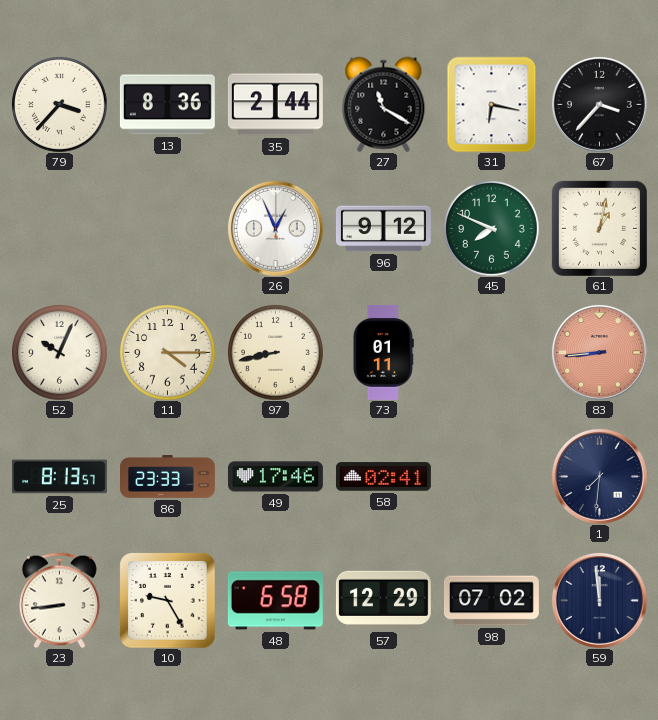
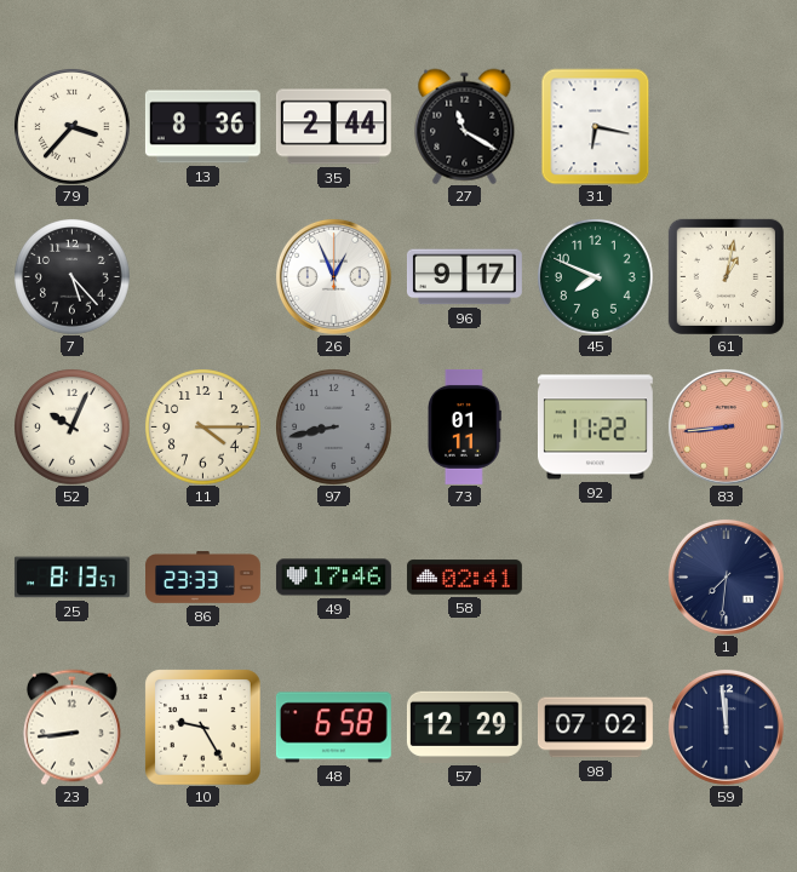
67: 3:37 -> none
7: none -> 5:23
96: 9:12 -> 9:17
97 dial: cream -> grey
92: none -> 11:22
